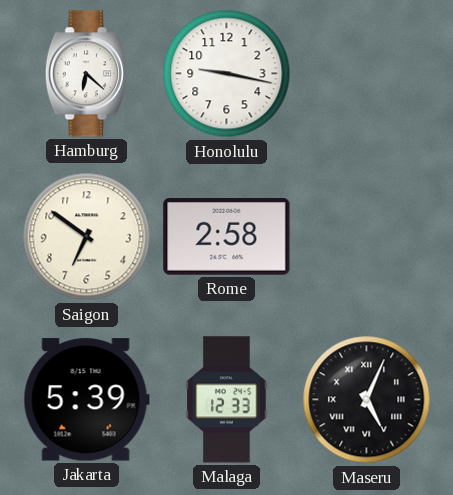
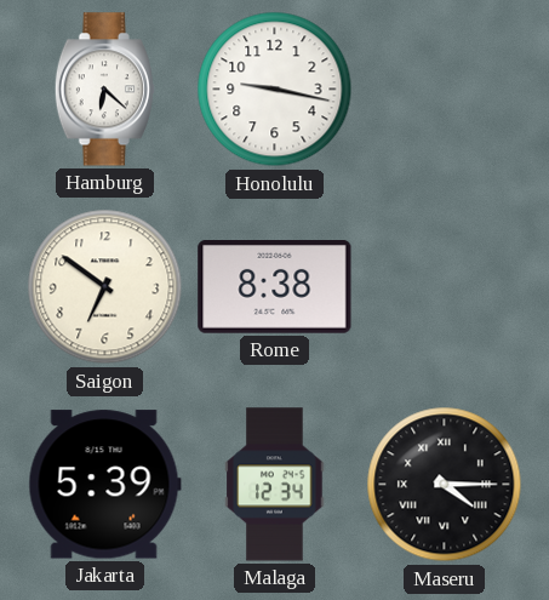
Rome: 2:58 -> 8:38
Malaga: 12:33 -> 12:34
Maseru: 5:04 -> 4:15
